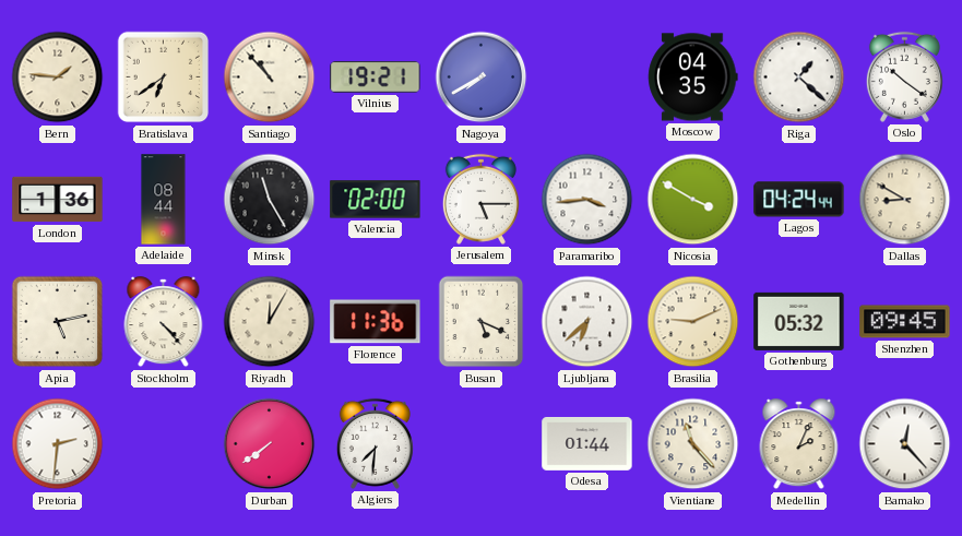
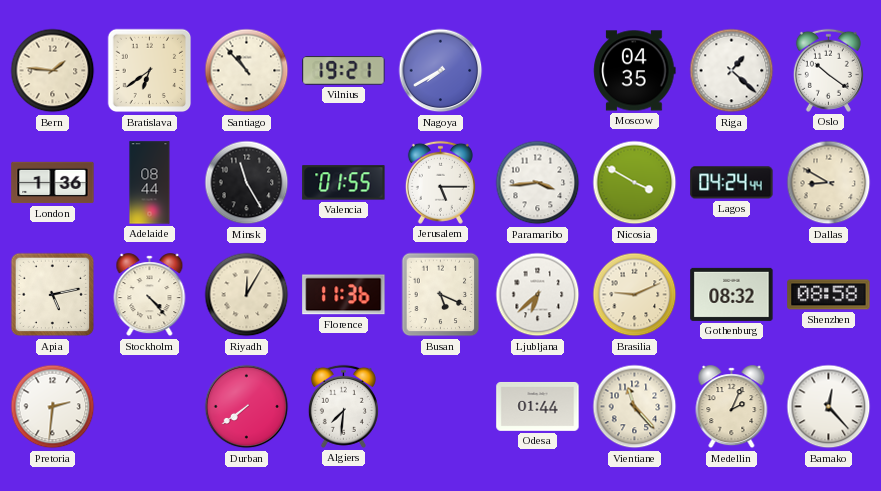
Valencia: 02:00 -> 01:55
Gothenburg: 05:32 -> 08:32
Shenzhen: 09:45 -> 08:58
